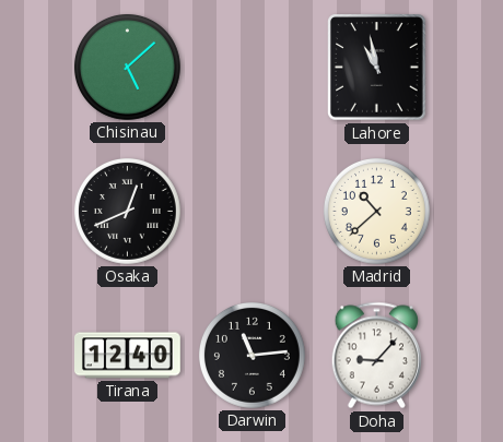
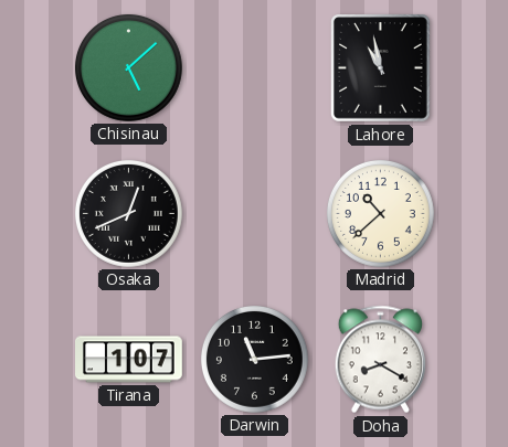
Tirana: 12:40 -> 1:07
Doha: 9:07 -> 8:20
